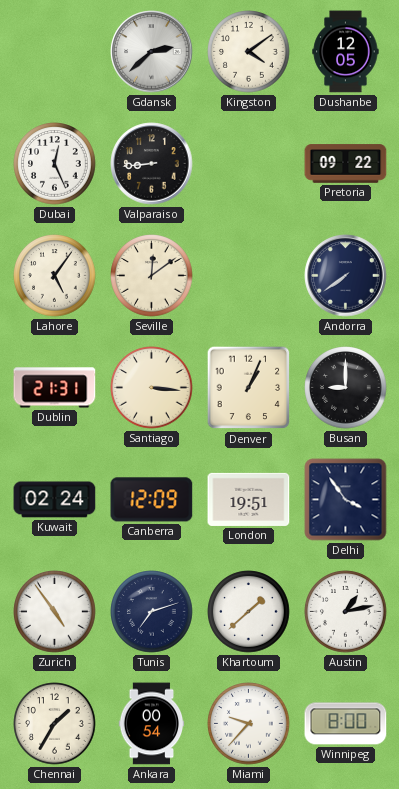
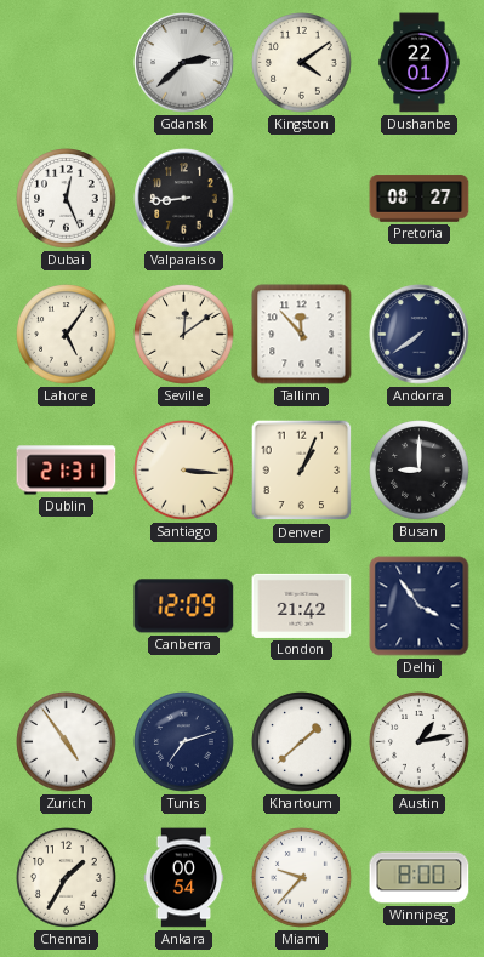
Dushanbe: 12:05 -> 22:01
Pretoria: 09:22 -> 08:27
Tallinn: none -> 11:53
Kuwait: 02:24 -> none
London: 19:51 -> 21:42
